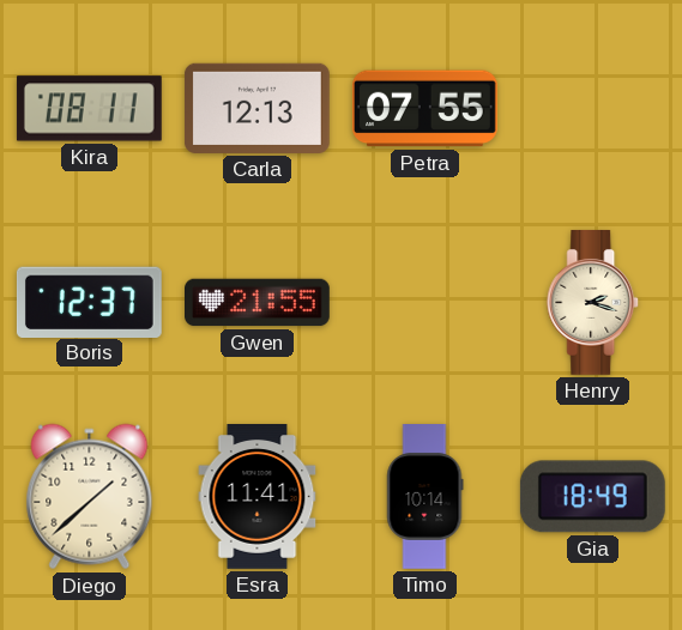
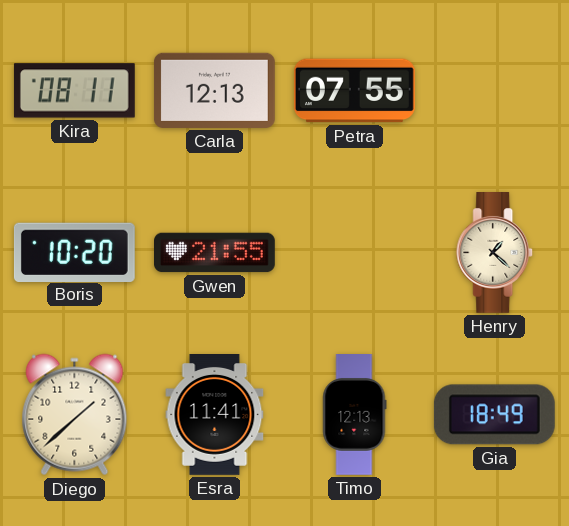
Boris: 12:37 -> 10:20
Henry: 2:18 -> 1:22
Timo: 10:14 -> 12:13
